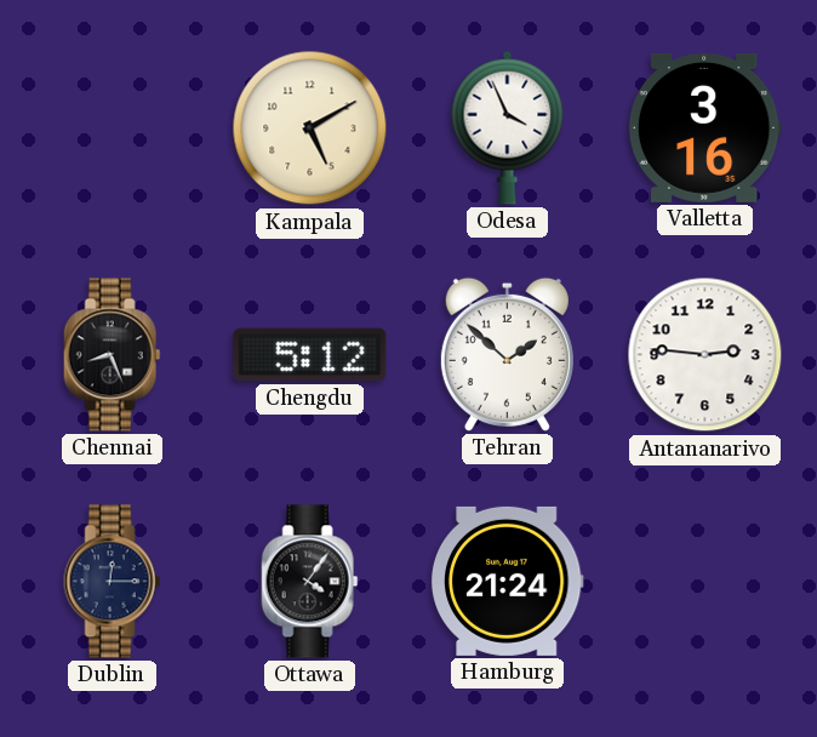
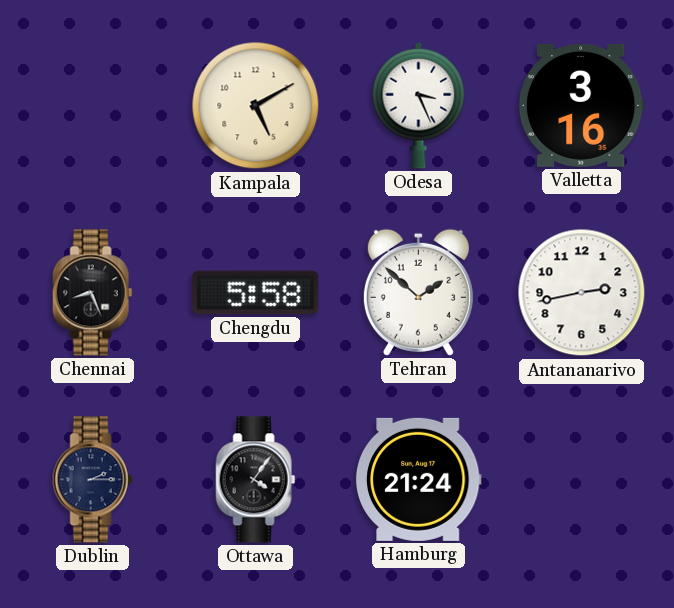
Odesa: 3:56 -> 3:26
Chengdu: 5:12 -> 5:58
Antananarivo: 2:46 -> 2:43
Dublin: 12:15 -> 2:15
